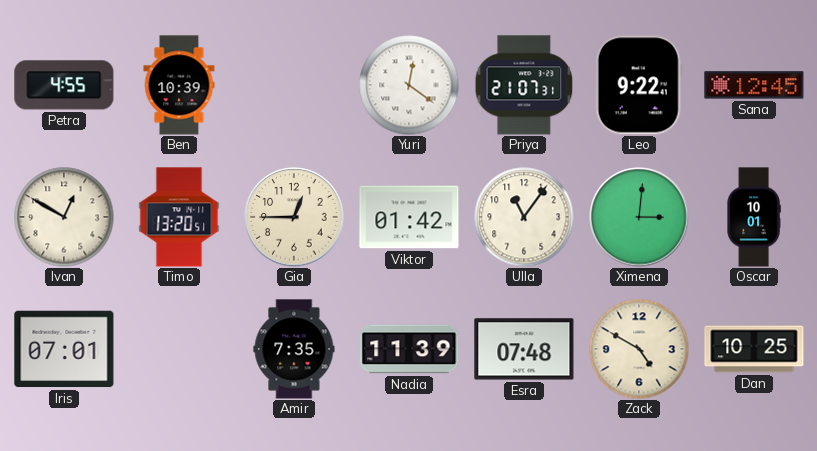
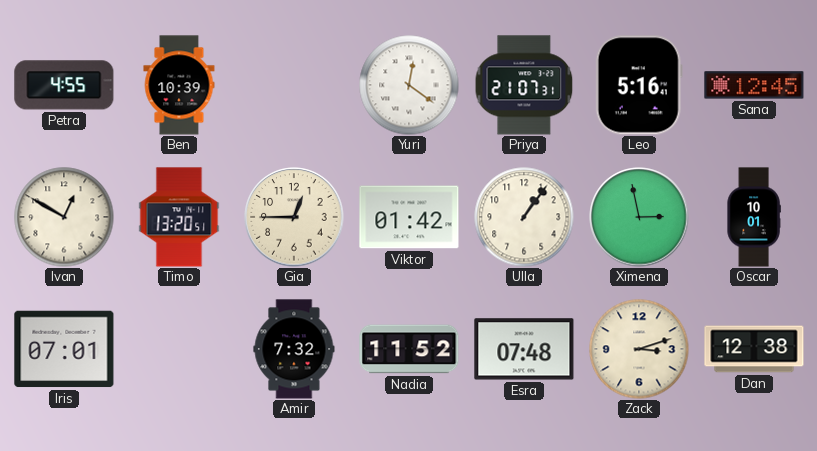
Leo: 9:22 -> 5:16
Ulla: 11:06 -> 1:06
Ximena: 3:01 -> 2:58
Amir: 7:35 -> 7:32
Nadia: 11:39 -> 11:52
Zack: 4:50 -> 3:12
Dan: 10:25 -> 12:38
